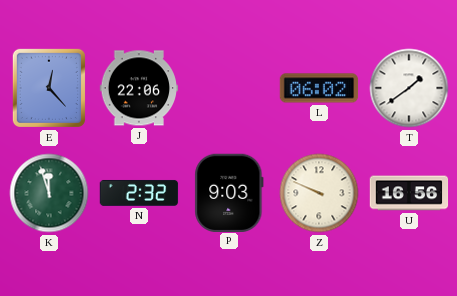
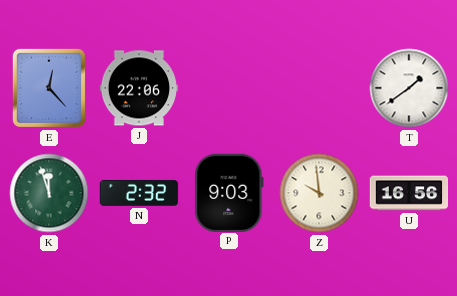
L: 06:02 -> none
Z: 9:49 -> 9:59
